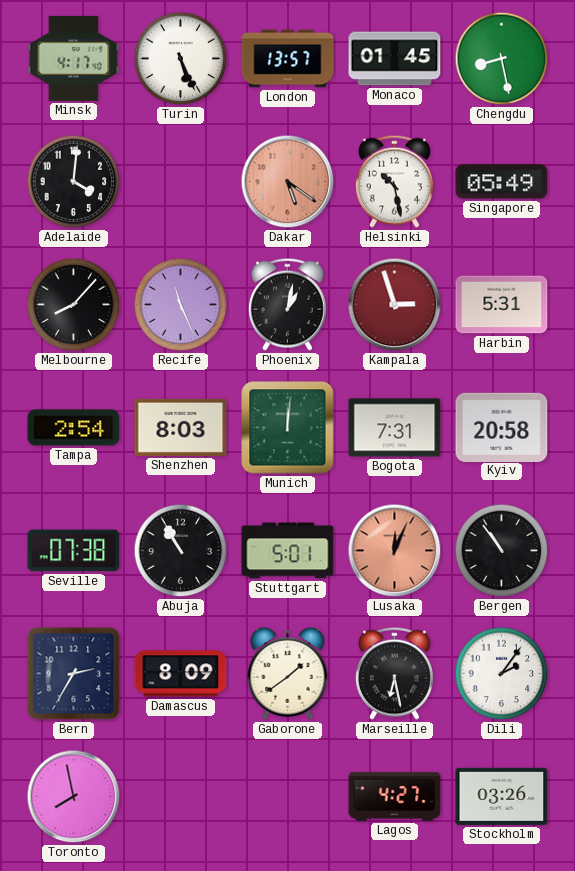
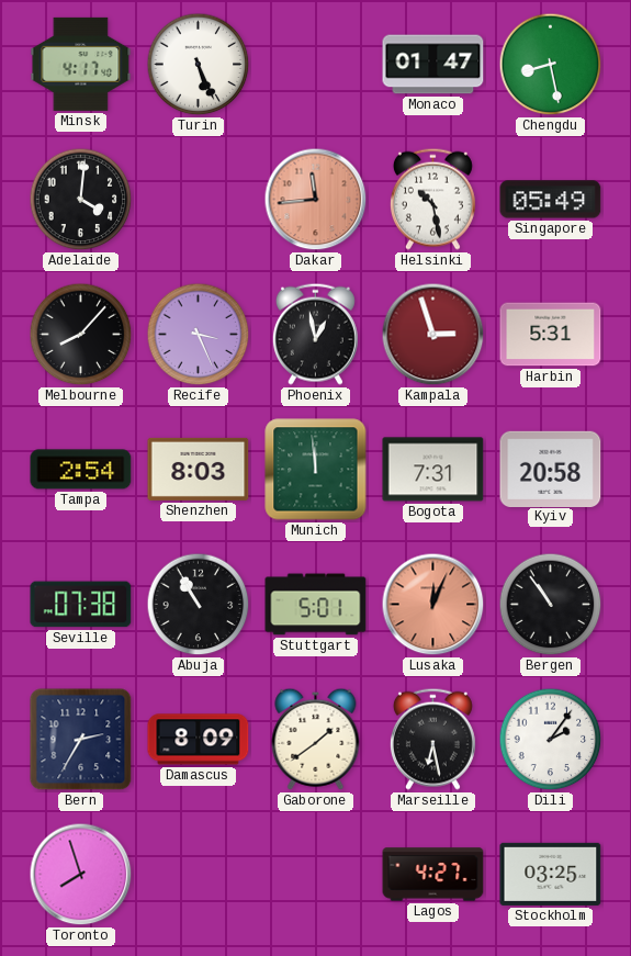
London: 13:57 -> none
Monaco: 01:45 -> 01:47
Dakar: 5:21 -> 11:44
Recife: 11:26 -> 3:26
Phoenix: 1:02 -> 12:58
Munich: 12:01 -> 11:59
Toronto: 7:58 -> 7:57
Stockholm: 03:26 -> 03:25
